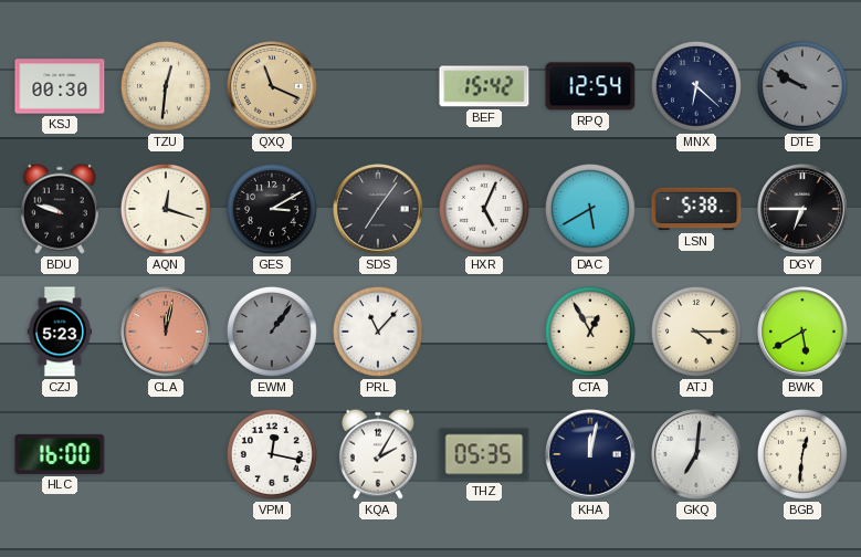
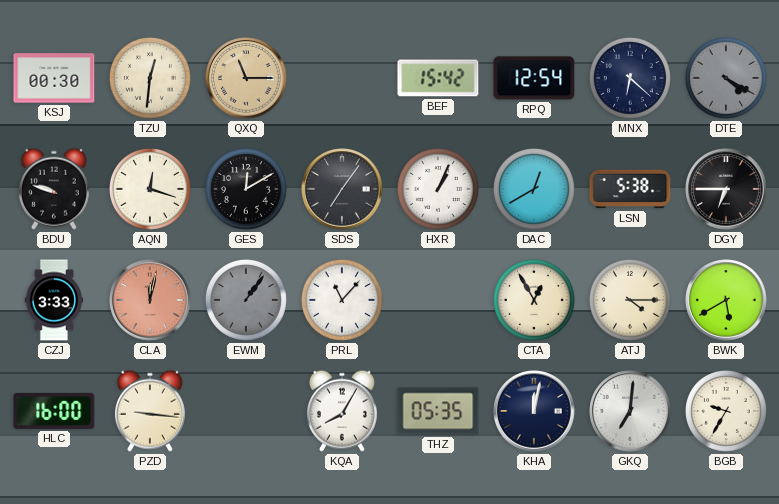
QXQ: 11:19 -> 11:15
DTE: 9:50 -> 4:20
GES: 3:10 -> 12:10
HXR: 5:04 -> 1:04
DAC: 5:40 -> 12:40
CZJ: 5:23 -> 3:33
PZD: none -> 9:16
VPM: 12:17 -> none
KQA: 2:05 -> 8:05
BGB: 12:31 -> 9:35
